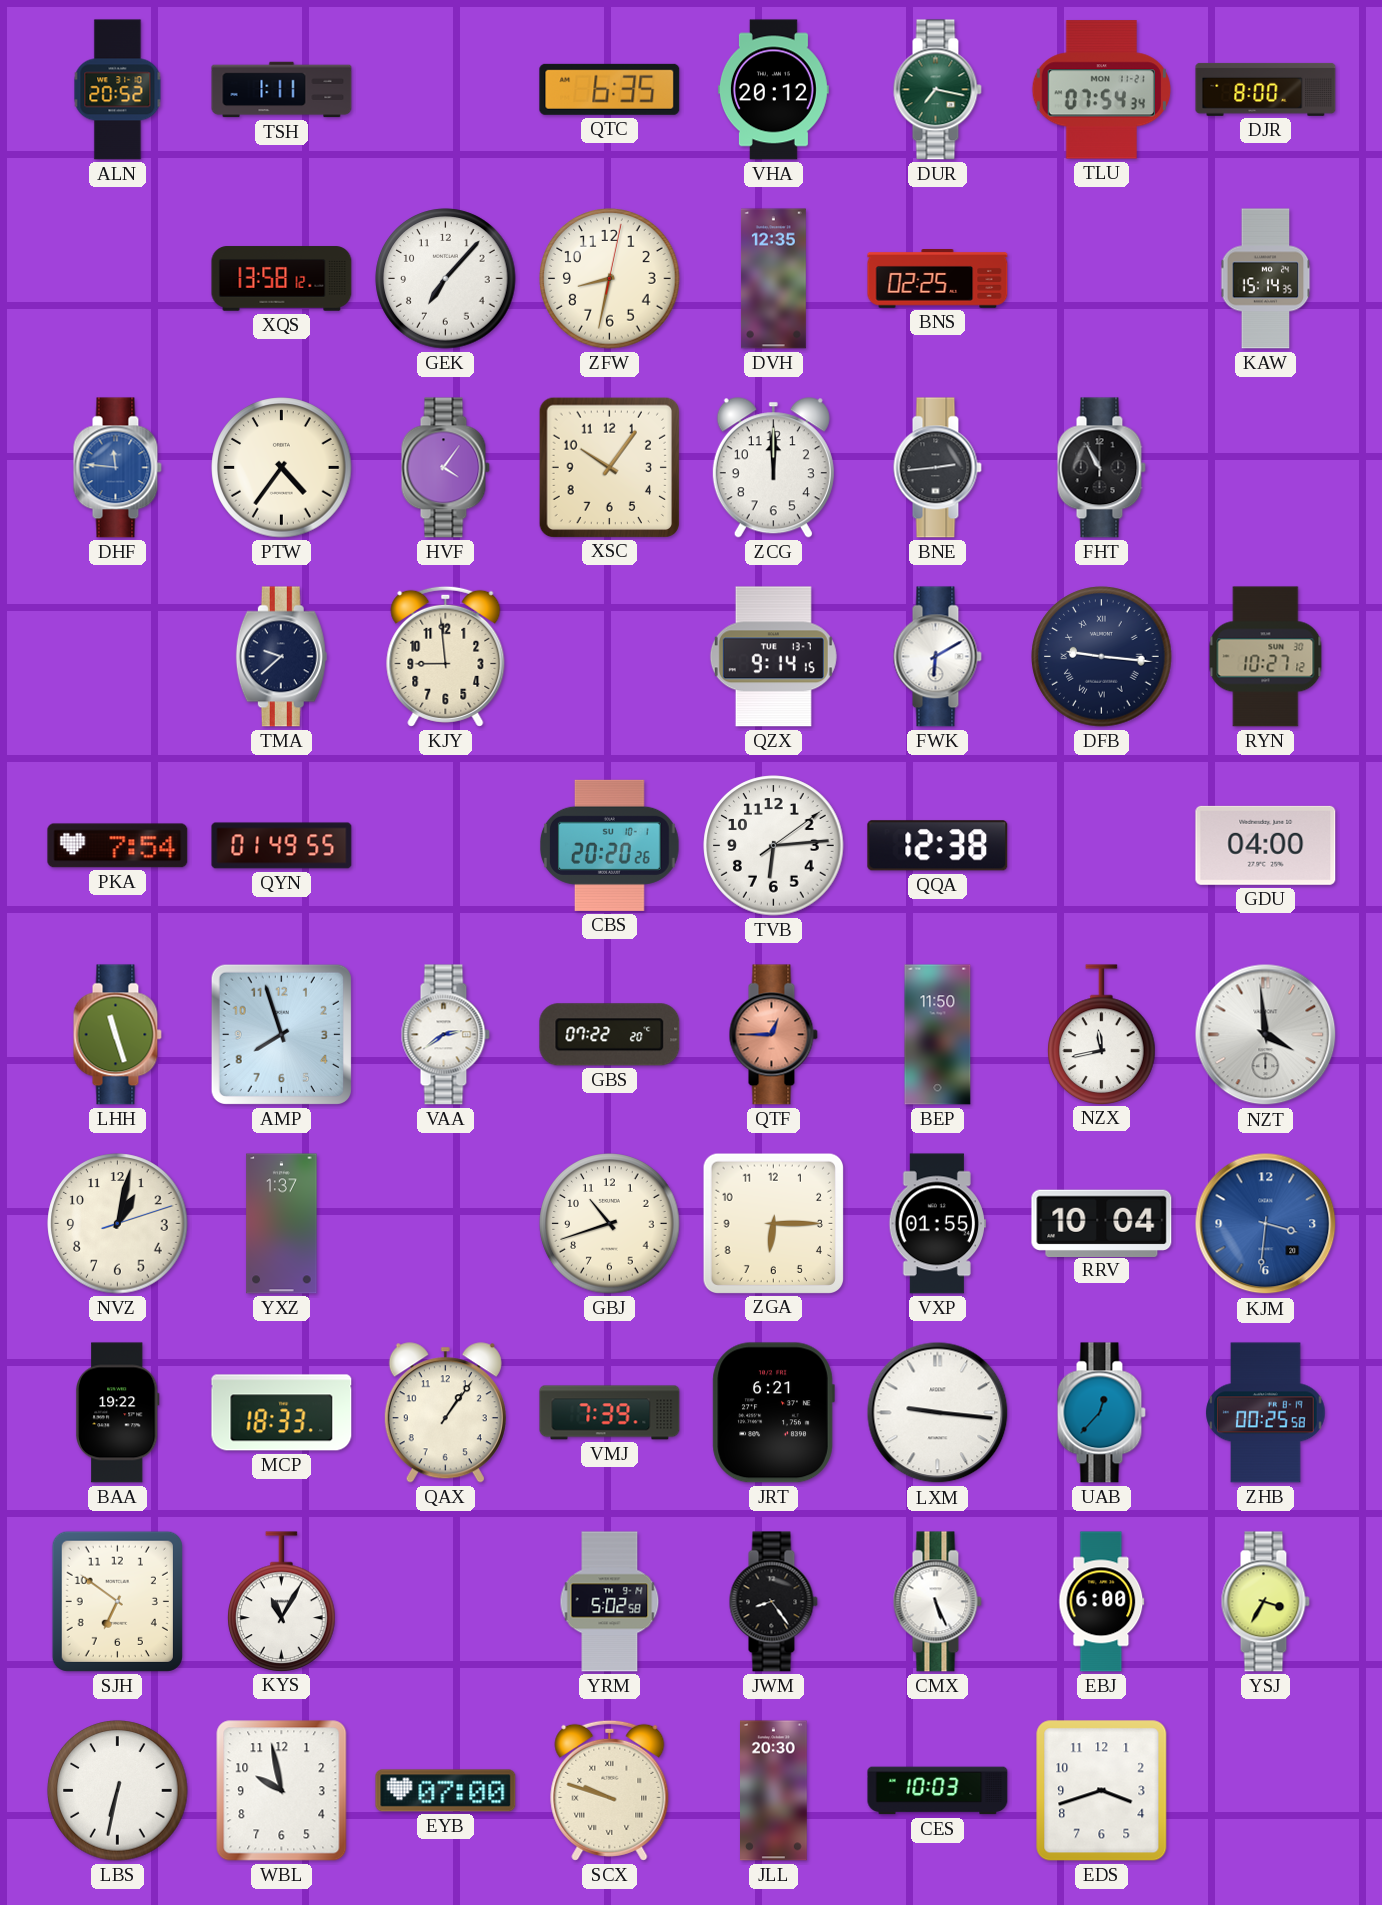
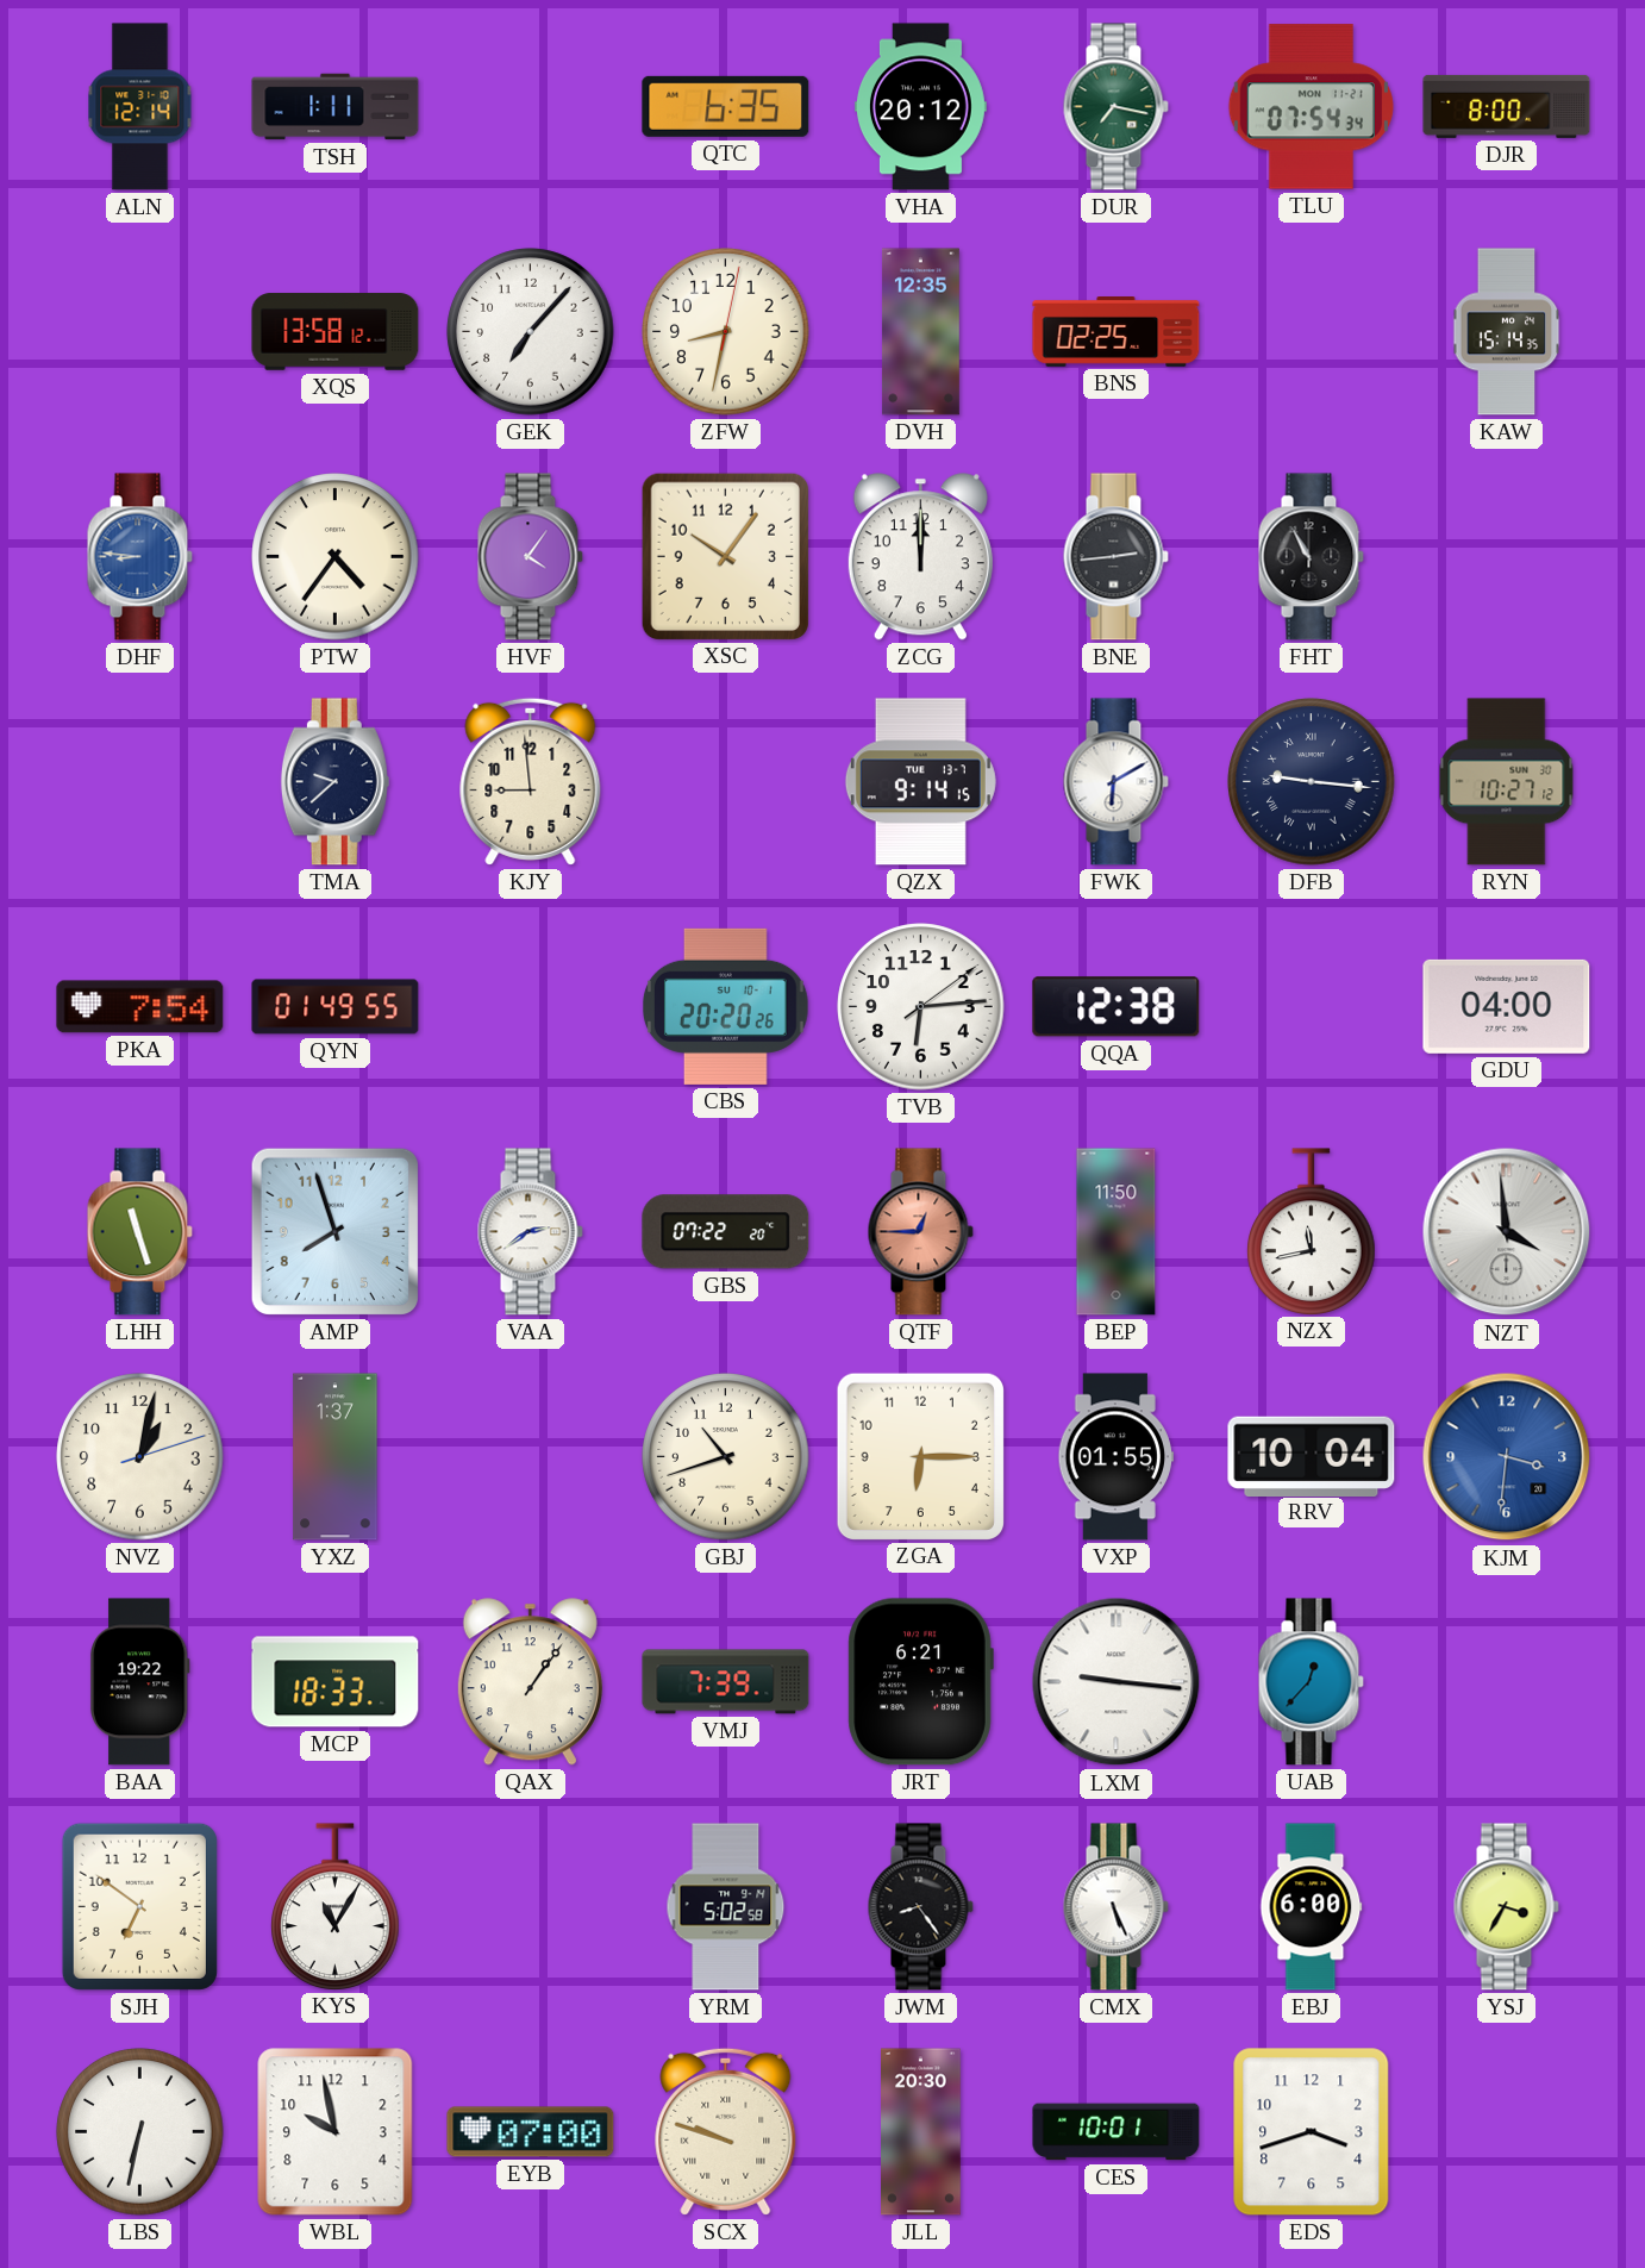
ALN: 20:52 -> 12:14
DHF: 11:46 -> 8:46
ZHB: 00:25 -> none
CES: 10:03 -> 10:01
